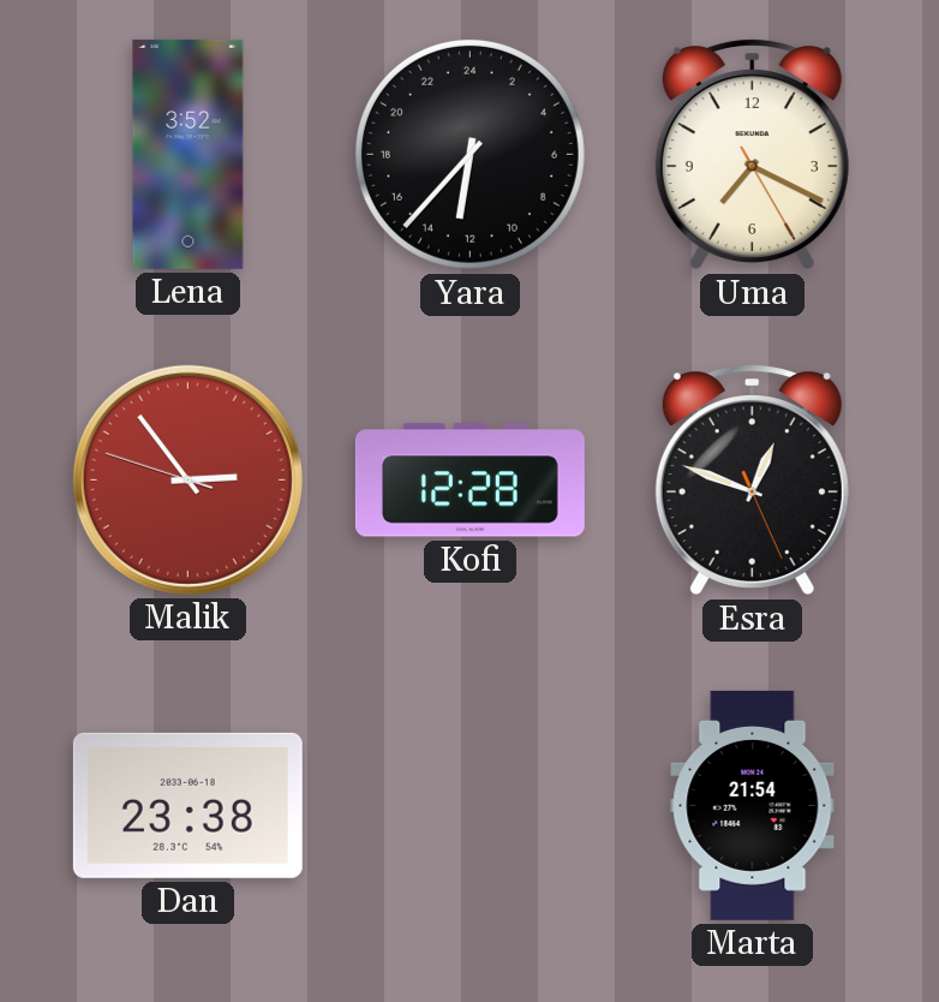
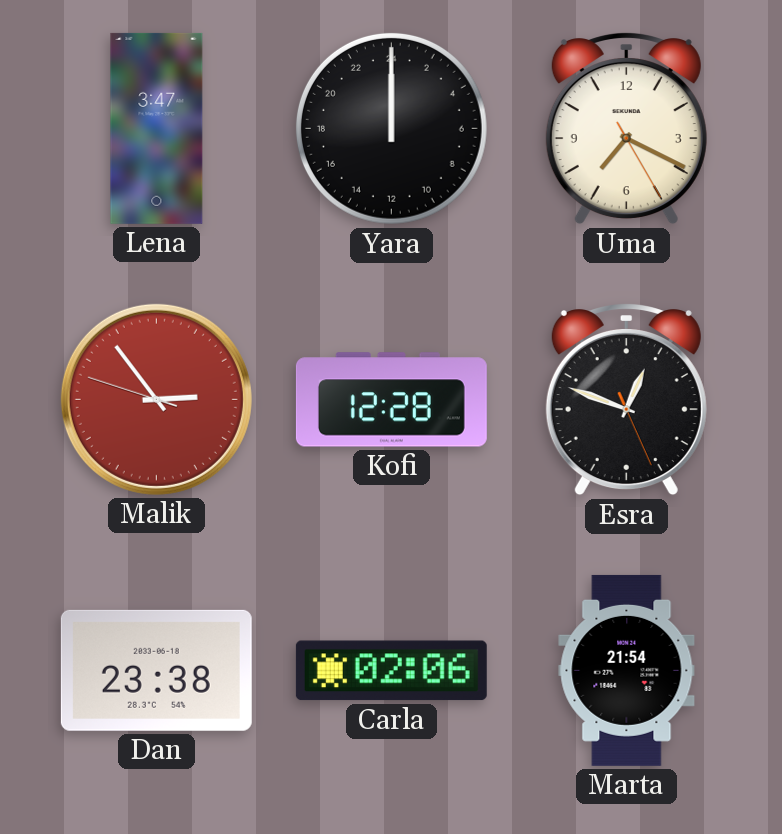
Lena: 3:52 -> 3:47
Yara: 12:37 -> 0:00
Carla: none -> 02:06
